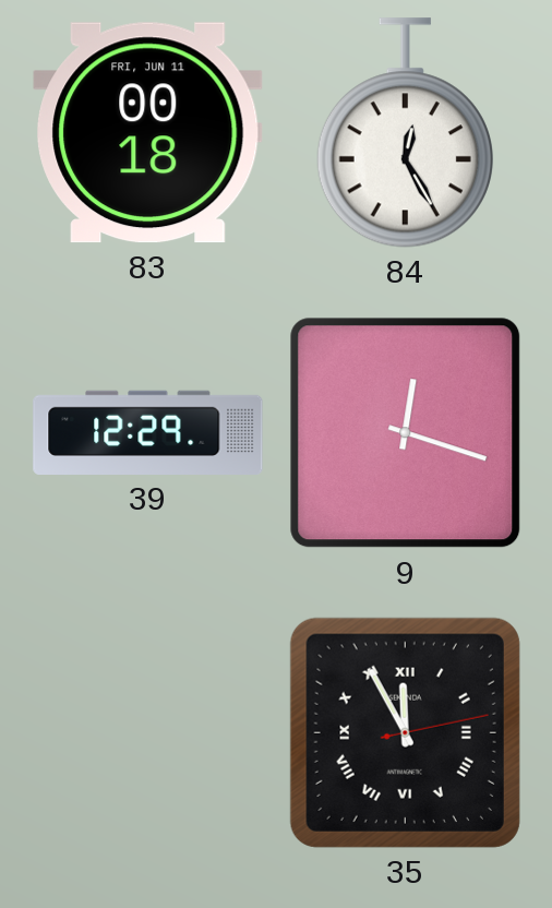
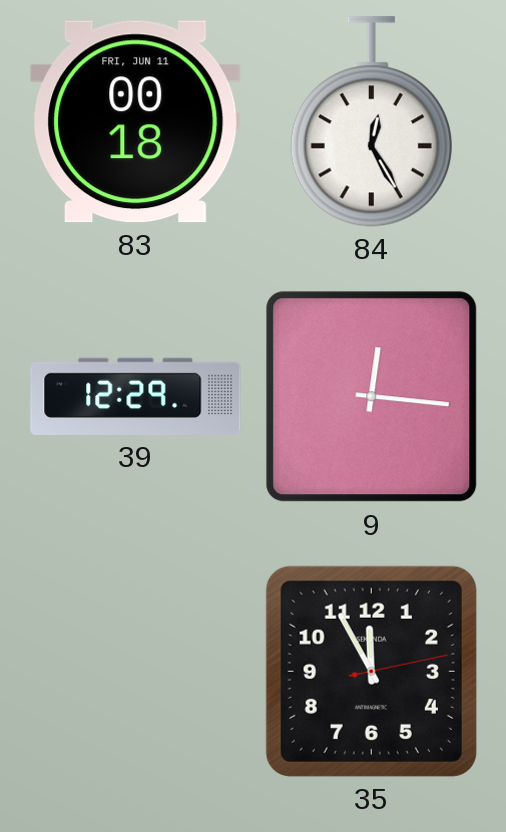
9: 12:18 -> 12:16
35 numerals: Roman -> Arabic
